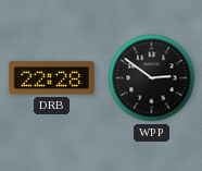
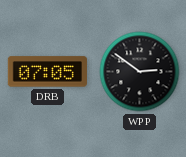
DRB: 22:28 -> 07:05
